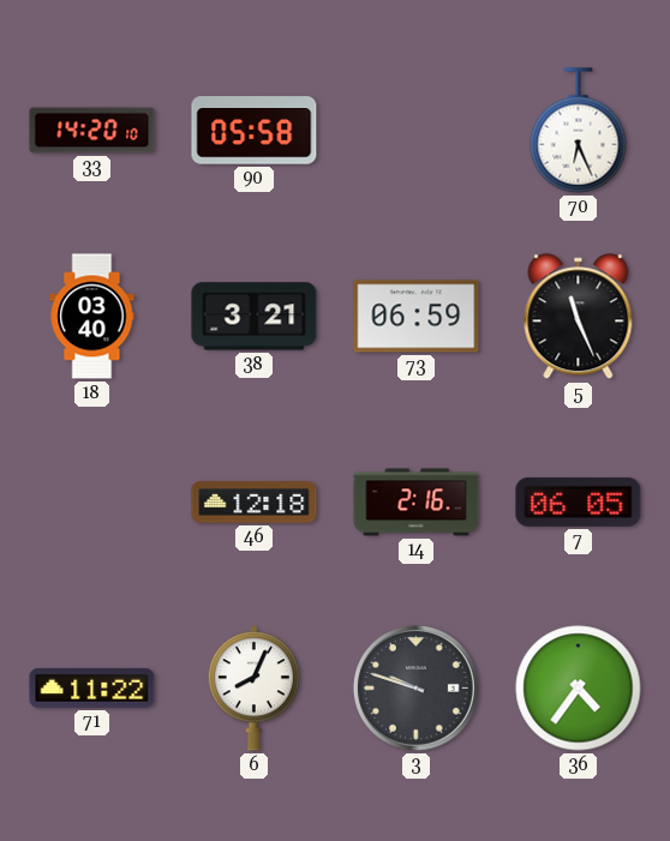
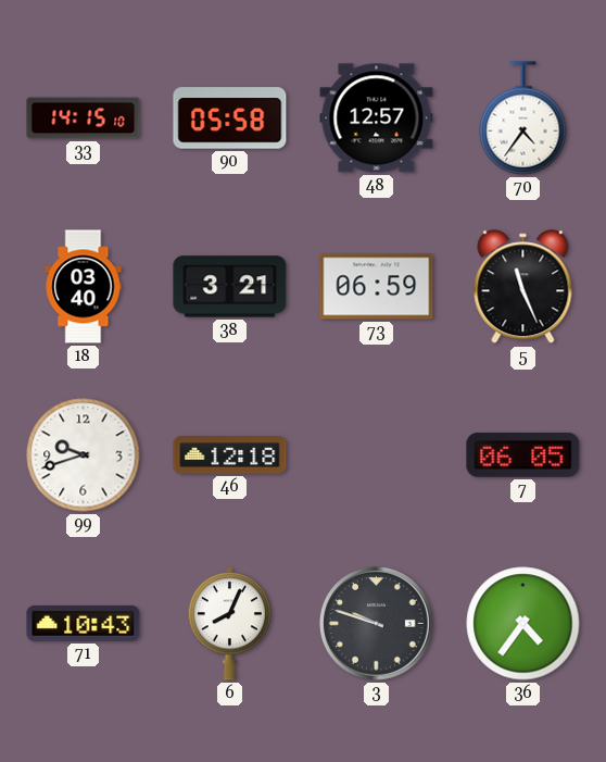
33: 14:20 -> 14:15
48: none -> 12:57
70: 6:26 -> 4:36
99: none -> 9:42
14: 2:16 -> none
71: 11:22 -> 10:43
